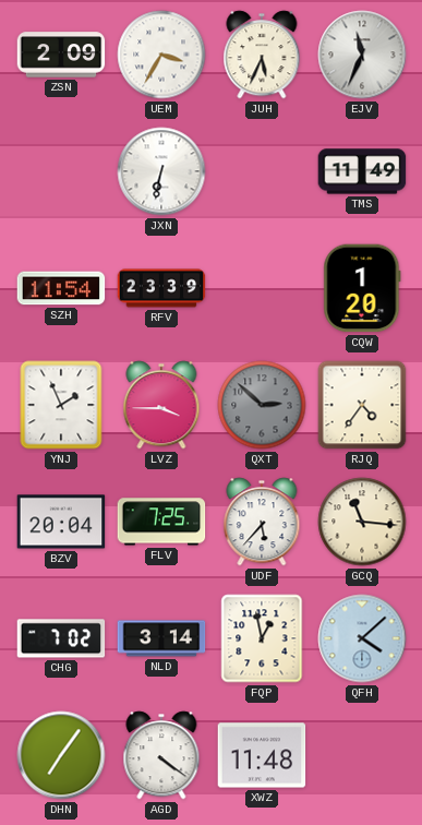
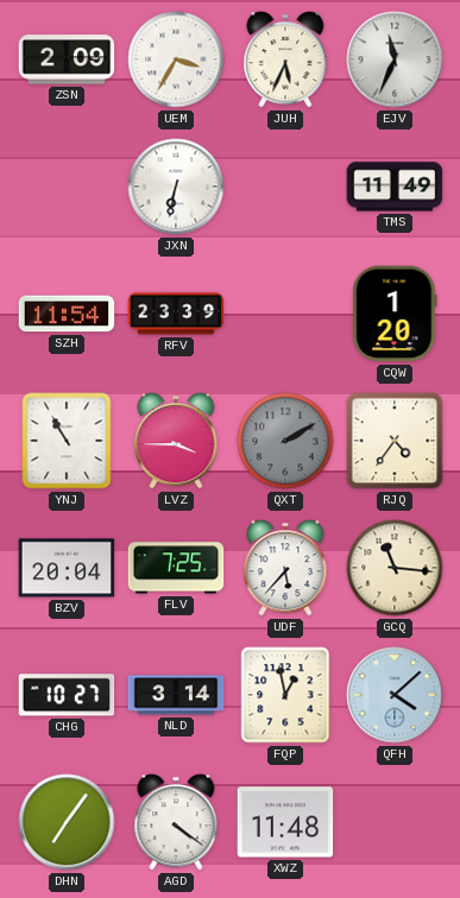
YNJ: 1:56 -> 10:55
QXT: 2:52 -> 2:10
CHG: 7:02 -> 10:27
